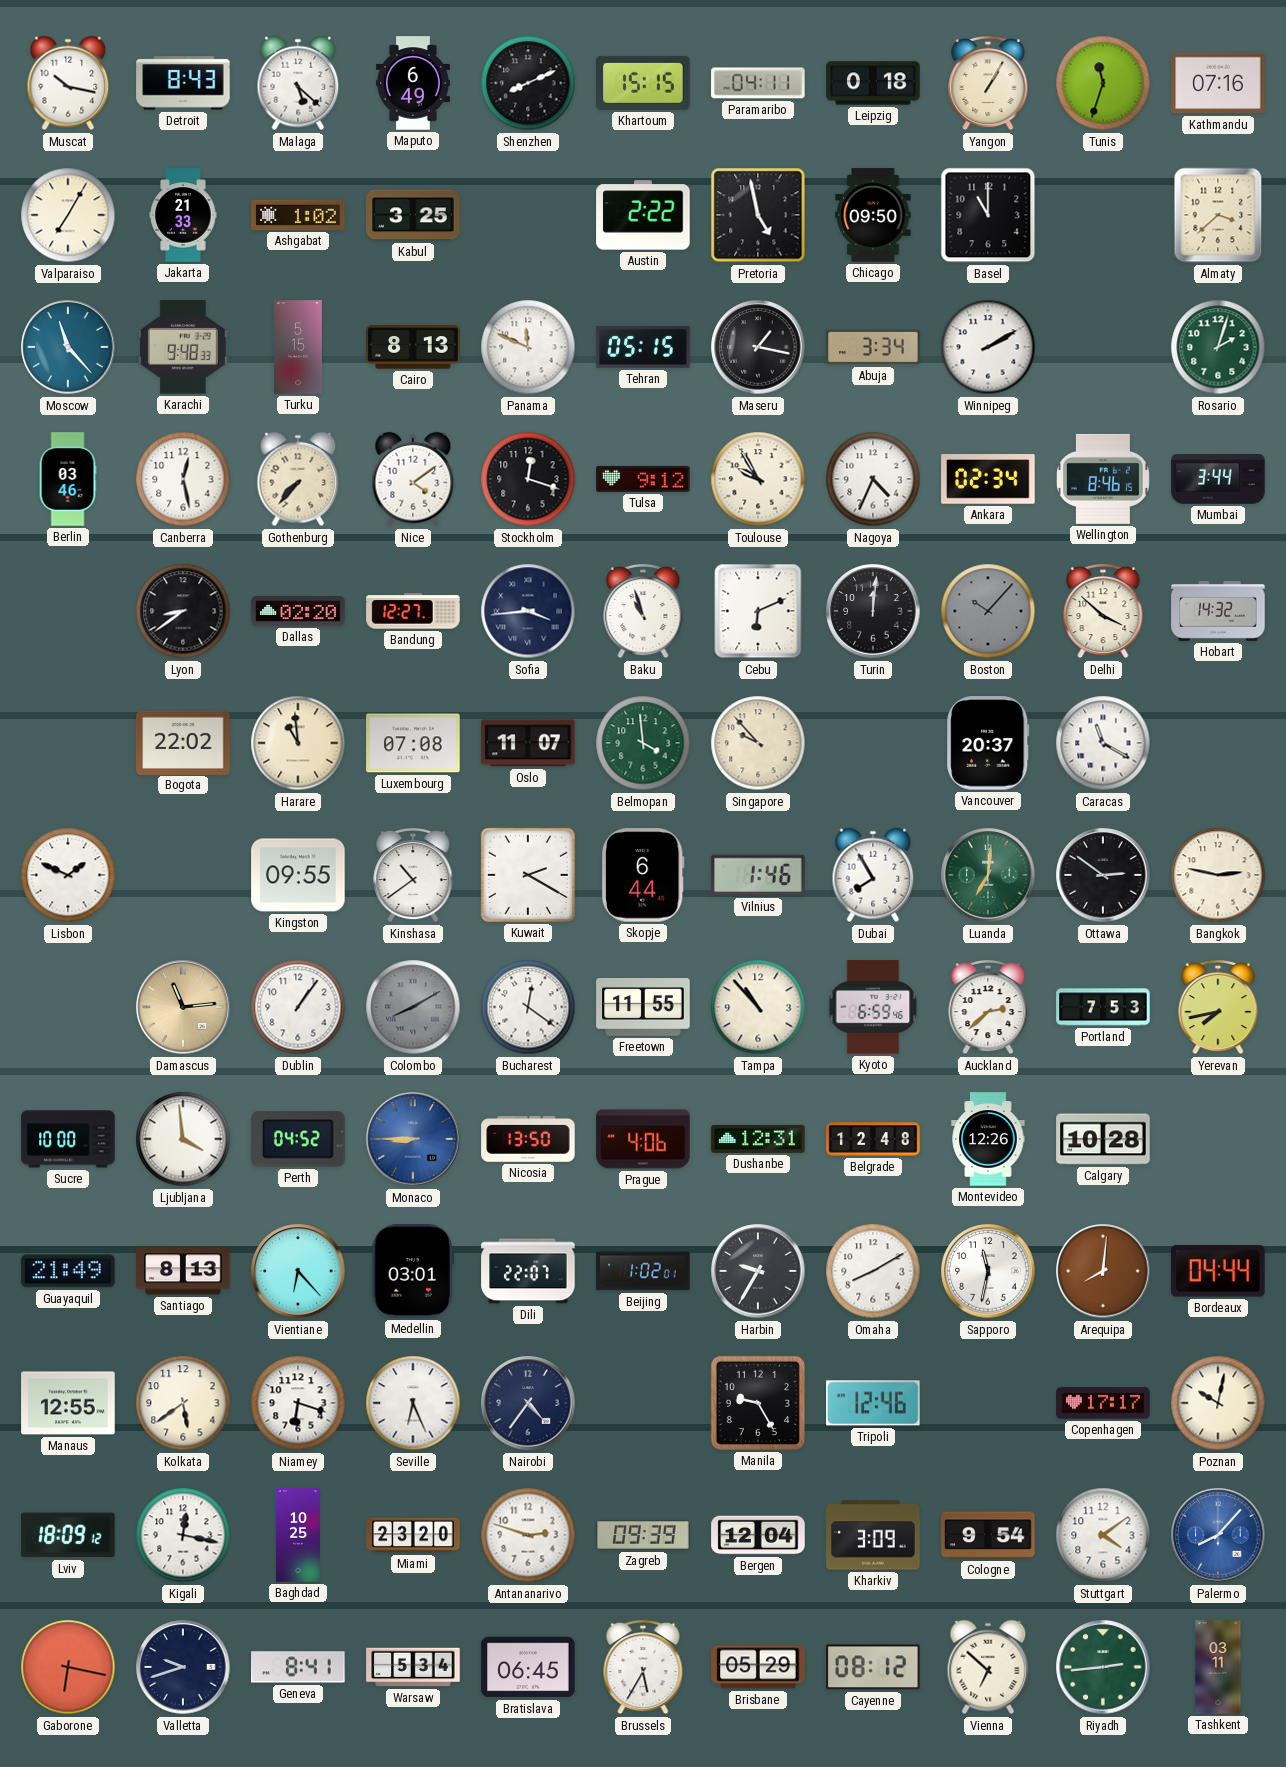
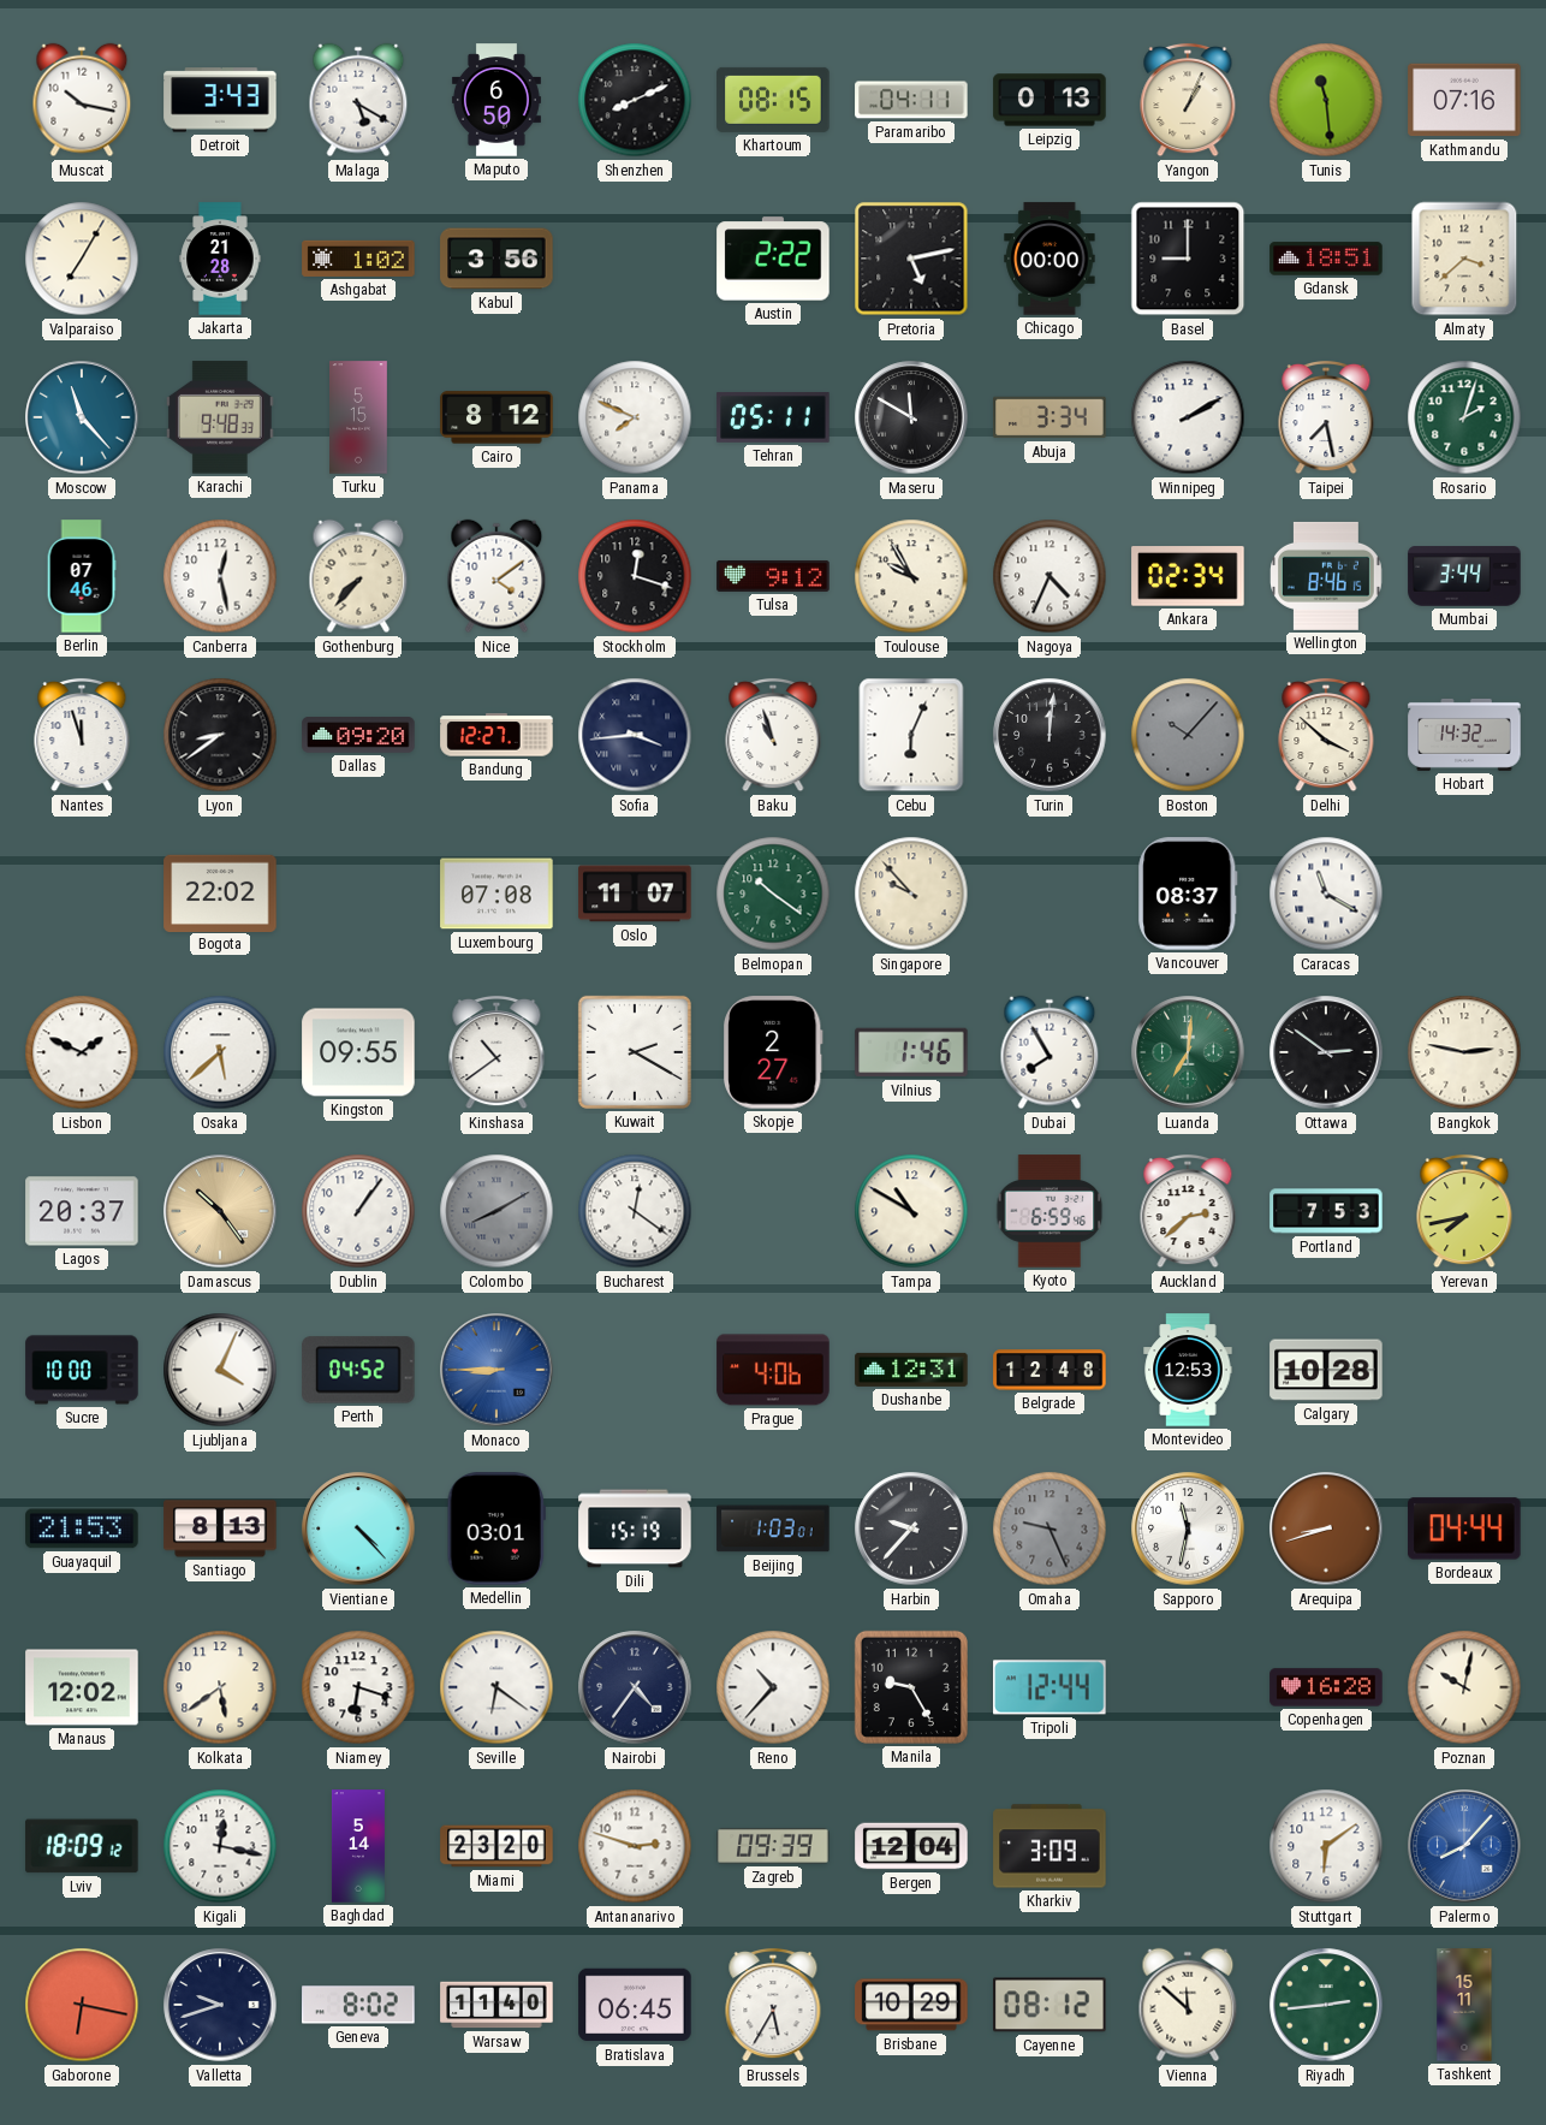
Detroit: 8:43 -> 3:43
Malaga: 5:22 -> 5:20
Maputo: 6:49 -> 6:50
Khartoum: 15:15 -> 08:15
Leipzig: 0:18 -> 0:13
Yangon: 1:05 -> 1:04
Tunis: 11:33 -> 11:29
Jakarta: 21:33 -> 21:28
Kabul: 3:25 -> 3:56
Pretoria: 4:58 -> 5:13
Chicago: 09:50 -> 00:00
Basel: 11:00 -> 9:00
Gdansk: none -> 18:51
Cairo: 8:13 -> 8:12
Panama: 11:49 -> 7:49
Tehran: 05:15 -> 05:11
Maseru: 1:17 -> 11:50
Taipei: none -> 7:28
Berlin: 03:46 -> 07:46
Nantes: none -> 11:57
Dallas: 02:20 -> 09:20
Cebu: 6:11 -> 6:04
Harare: 10:59 -> none
Belmopan: 3:59 -> 10:21
Vancouver: 20:37 -> 08:37
Osaka: none -> 5:38
Skopje: 6:44 -> 2:27
Lagos: none -> 20:37
Damascus: 11:14 -> 10:24
Freetown: 11:55 -> none
Tampa: 10:53 -> 10:50
Ljubljana: 3:59 -> 4:04
Nicosia: 13:50 -> none
Montevideo: 12:26 -> 12:53
Guayaquil: 21:49 -> 21:53
Vientiane: 6:23 -> 4:23
Dili: 22:07 -> 15:19
Beijing: 1:02 -> 1:03
Harbin: 9:35 -> 9:37
Omaha: 8:10 -> 9:26
Omaha dial: white -> grey
Arequipa: 8:01 -> 8:42
Manaus: 12:55 -> 12:02
Seville: 6:26 -> 6:21
Reno: none -> 10:37
Tripoli: 12:46 -> 12:44
Copenhagen: 17:17 -> 16:28
Baghdad: 10:25 -> 5:14
Cologne: 9:54 -> none
Stuttgart: 4:09 -> 6:09
Geneva: 8:41 -> 8:02
Warsaw: 5:34 -> 11:40
Brisbane: 05:29 -> 10:29
Vienna: 6:52 -> 11:52
Tashkent: 03:11 -> 15:11
